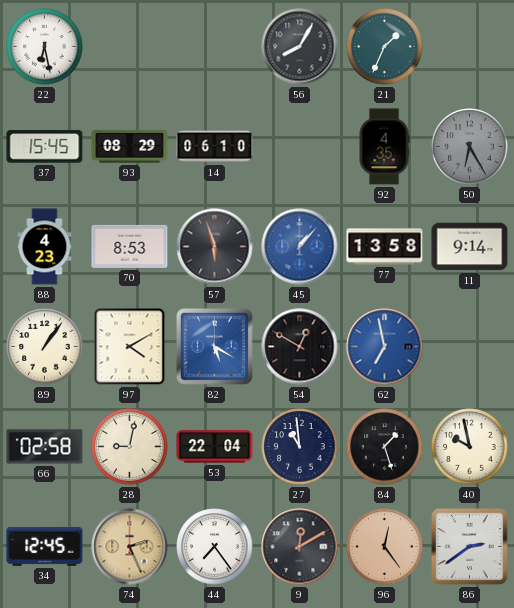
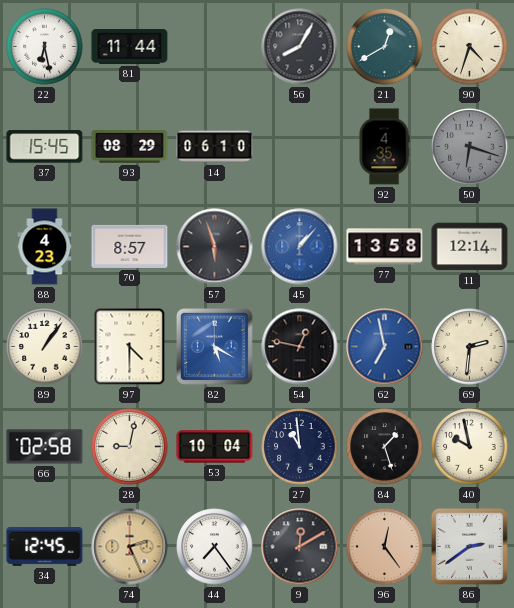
81: none -> 11:44
21: 1:34 -> 12:40
90: none -> 4:33
50: 6:25 -> 6:18
70: 8:53 -> 8:57
11: 9:14 -> 12:14
97: 4:10 -> 4:30
54: 12:50 -> 12:47
69: none -> 2:31
53: 22:04 -> 10:04
